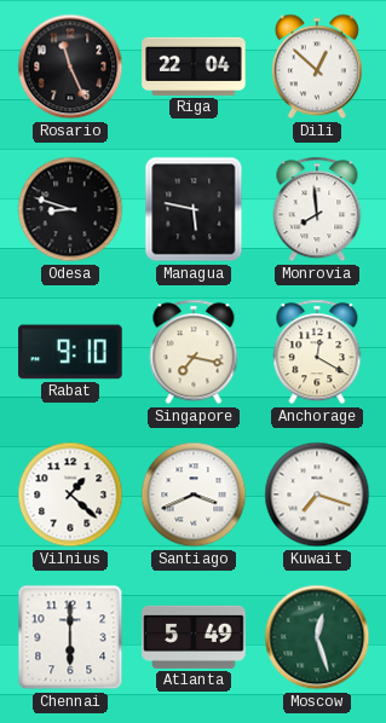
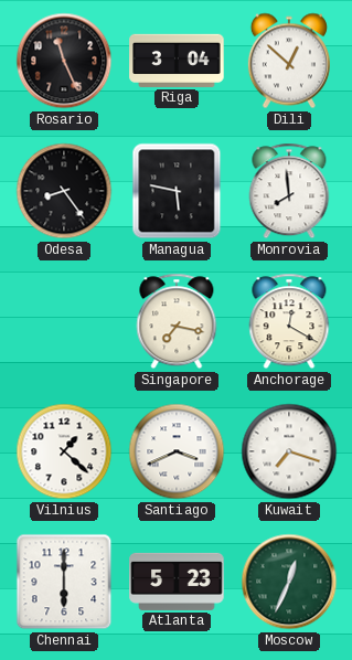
Riga: 22:04 -> 3:04
Odesa: 8:48 -> 8:24
Rabat: 9:10 -> none
Atlanta: 5:49 -> 5:23
Moscow: 12:27 -> 12:34
